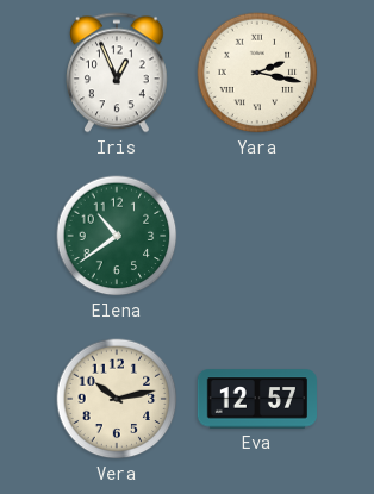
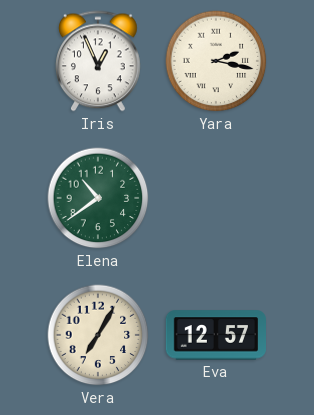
Vera: 10:13 -> 7:05
